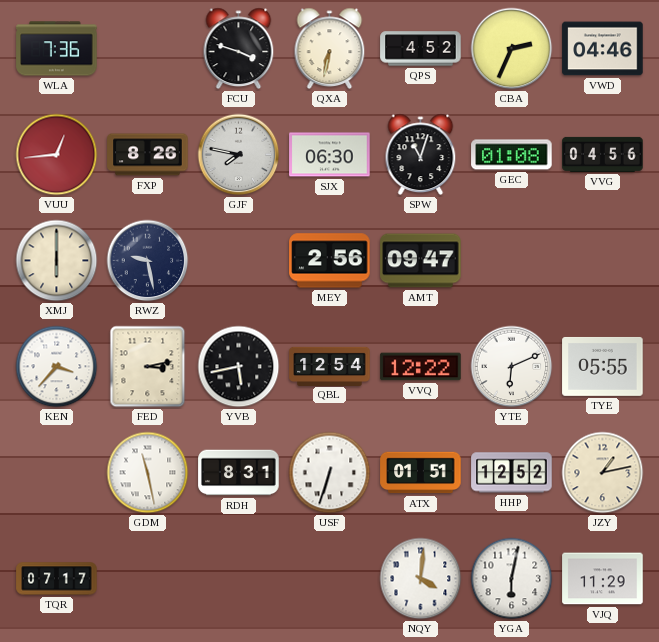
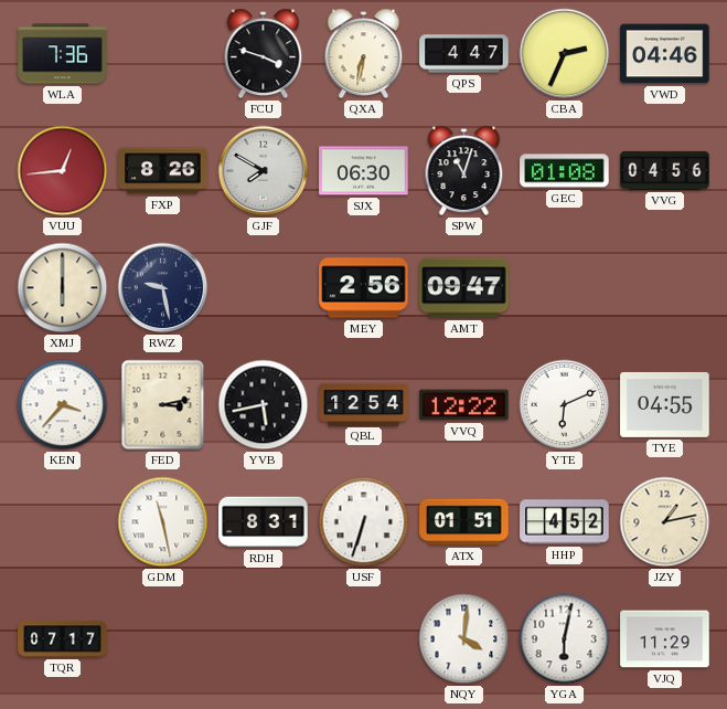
QPS: 4:52 -> 4:47
GJF: 7:47 -> 7:50
TYE: 05:55 -> 04:55
HHP: 12:52 -> 4:52
